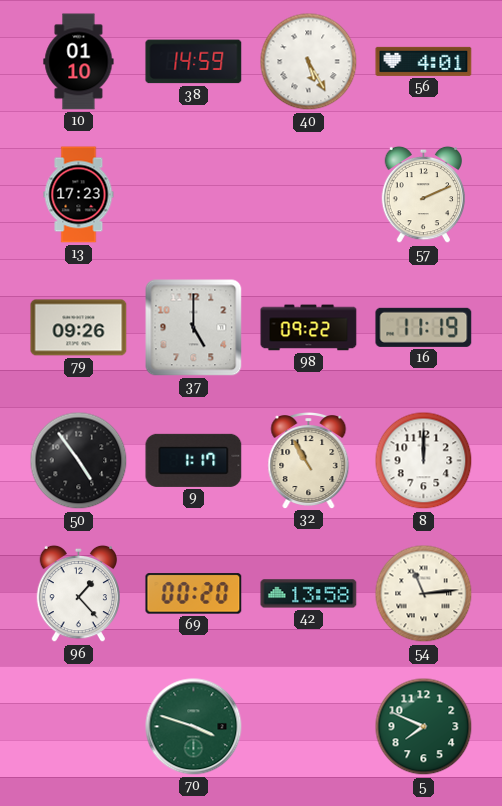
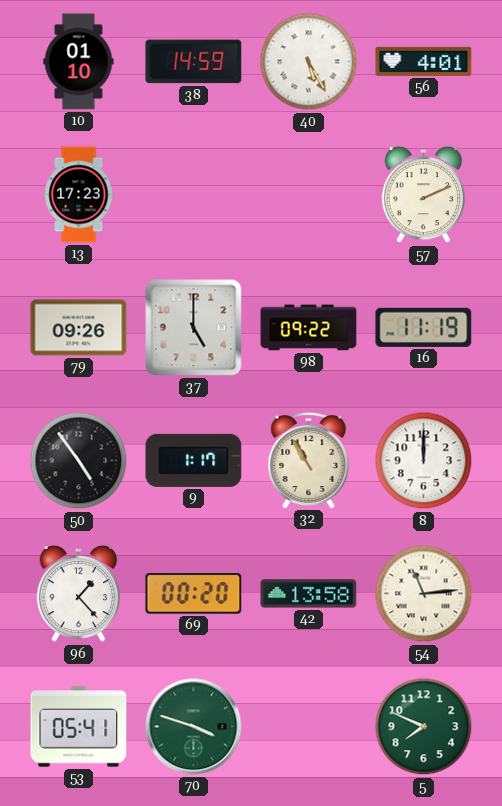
53: none -> 05:41
